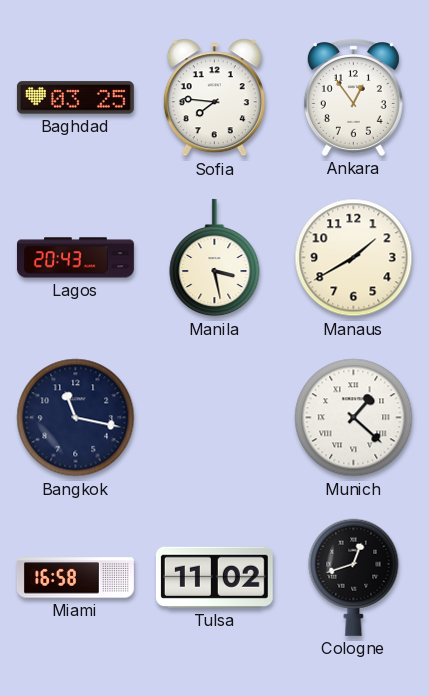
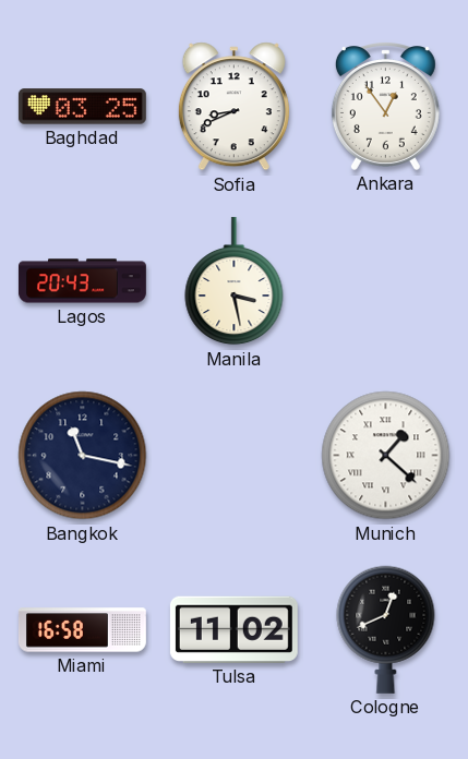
Sofia: 7:46 -> 8:41
Manaus: 1:40 -> none
Cologne: 12:42 -> 12:41
